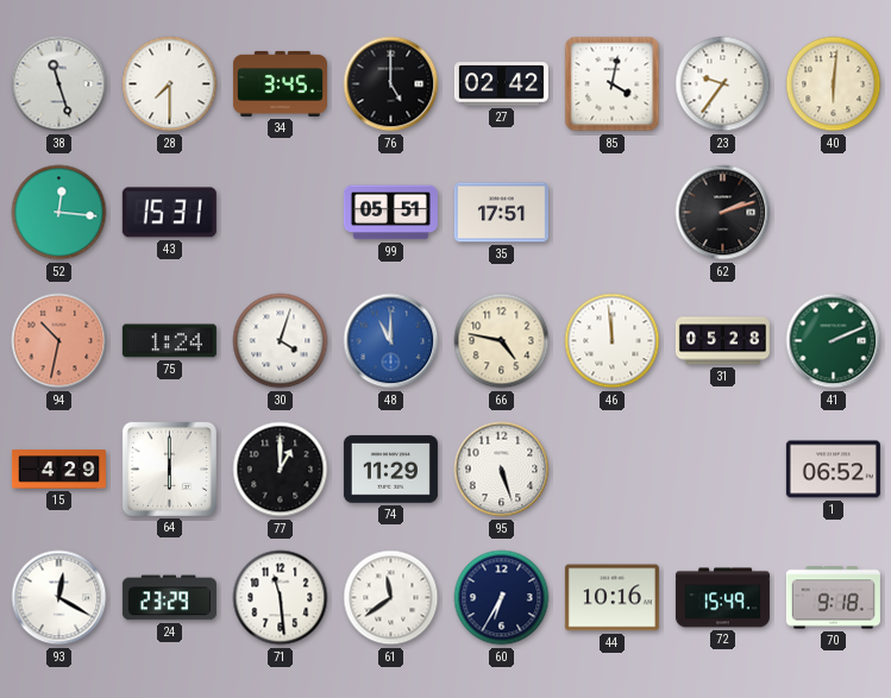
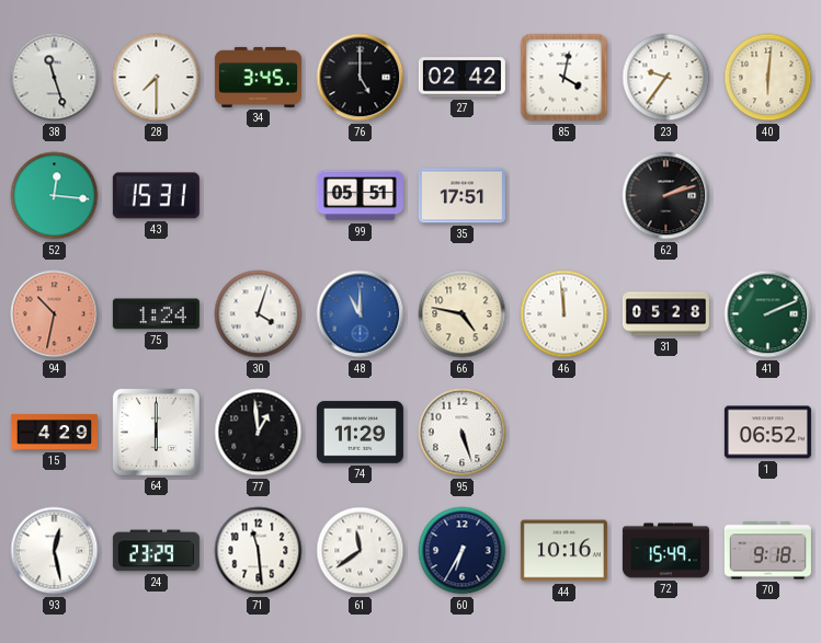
77: 1:00 -> 12:59
93: 12:20 -> 12:28
